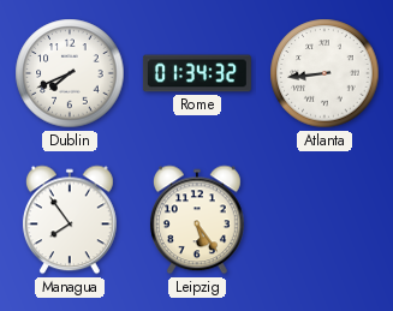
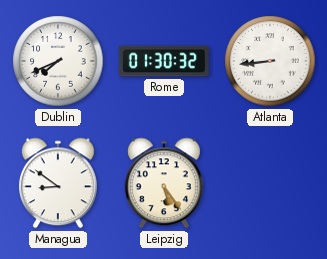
Rome: 01:34 -> 01:30
Managua: 7:54 -> 8:51
